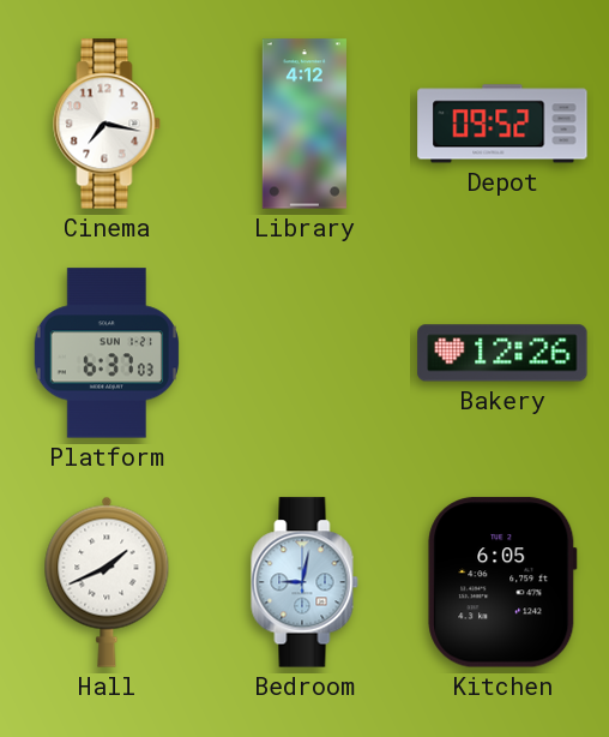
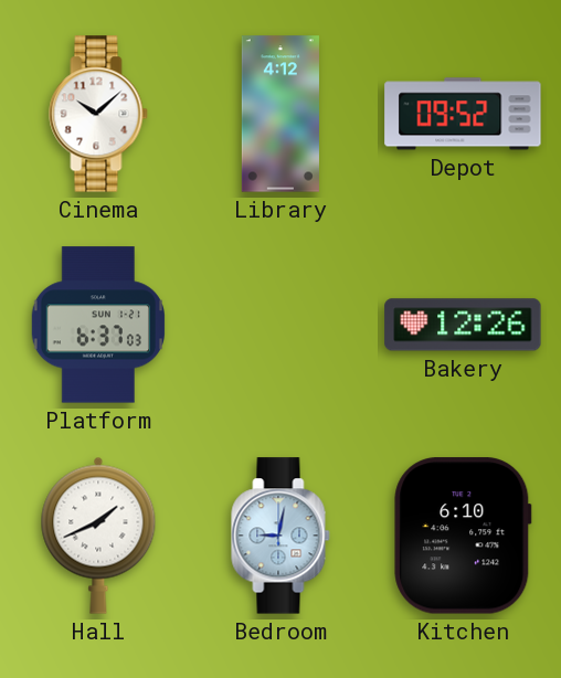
Cinema: 7:17 -> 10:08
Kitchen: 6:05 -> 6:10
